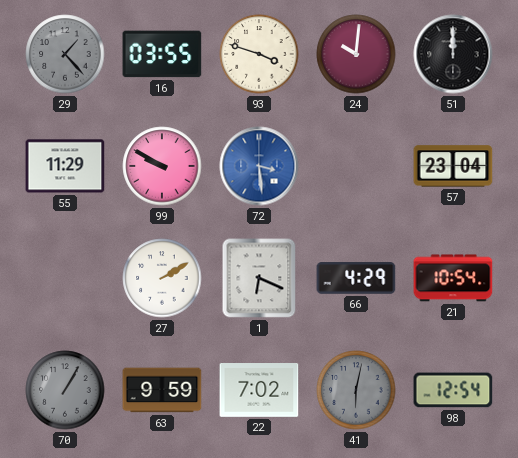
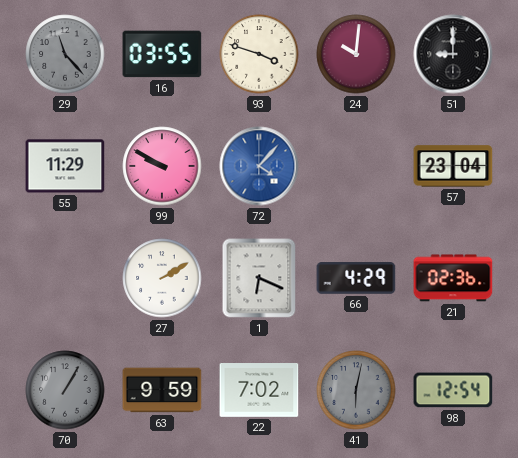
29: 1:23 -> 11:23
51: 12:00 -> 9:00
72: 3:29 -> 4:07
21: 10:54 -> 02:36
